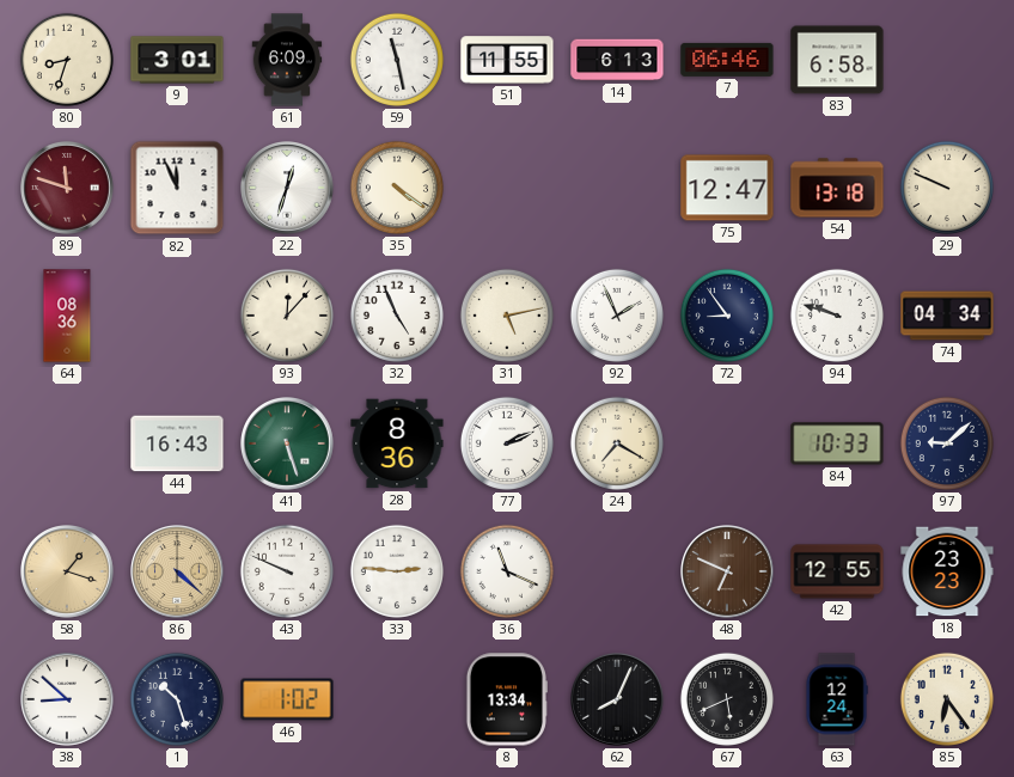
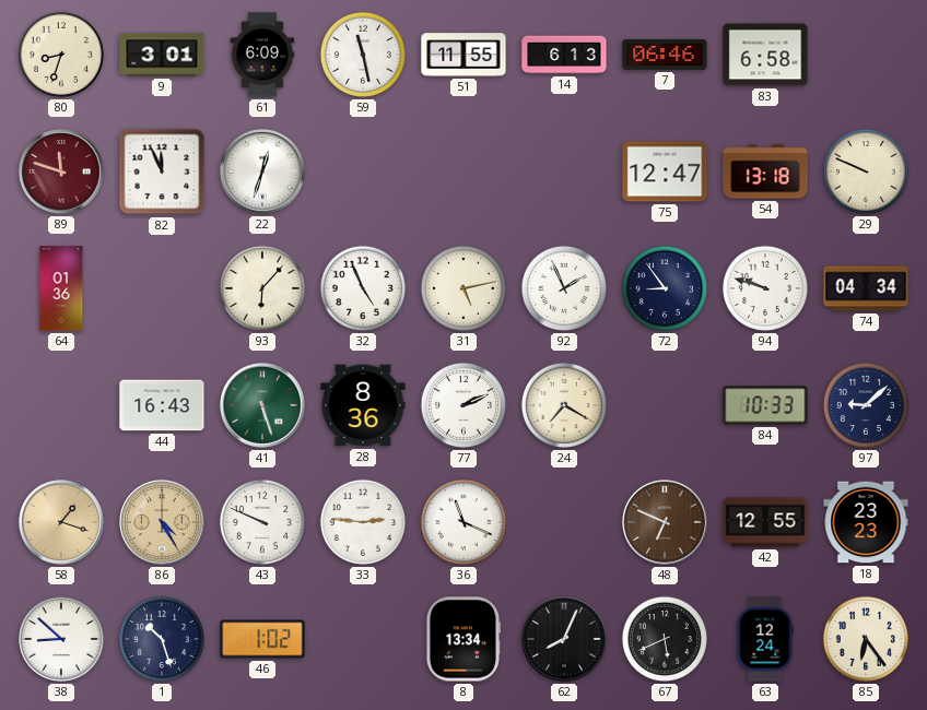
35: 4:21 -> none
64: 08:36 -> 01:36
93: 12:07 -> 6:07
86: 4:22 -> 4:25
